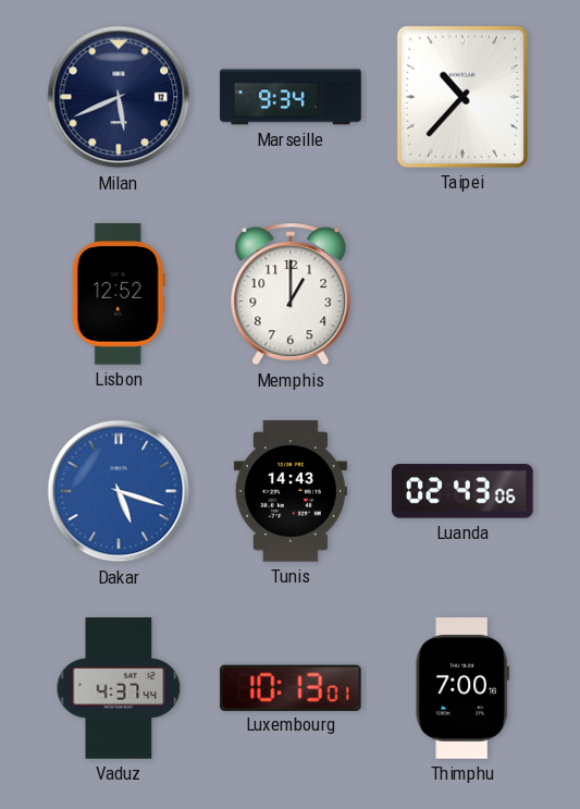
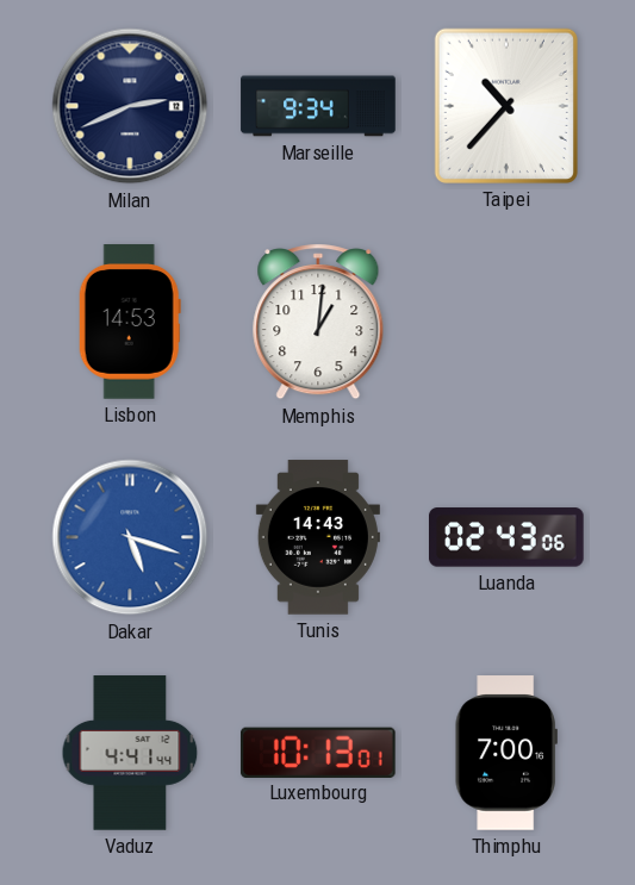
Milan: 5:41 -> 2:41
Lisbon: 12:52 -> 14:53
Memphis: 1:00 -> 1:01
Vaduz: 4:37 -> 4:41
